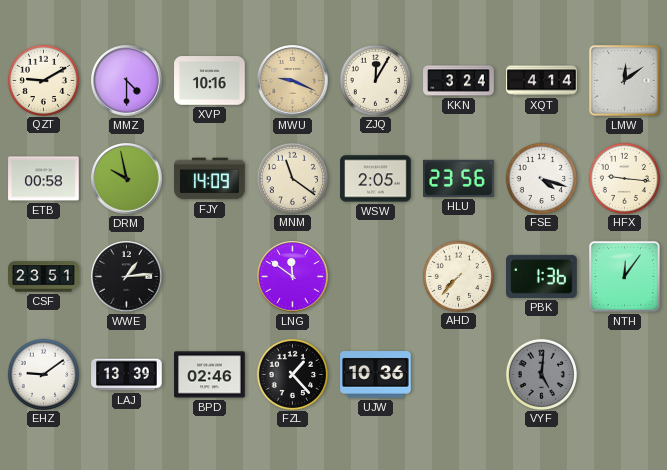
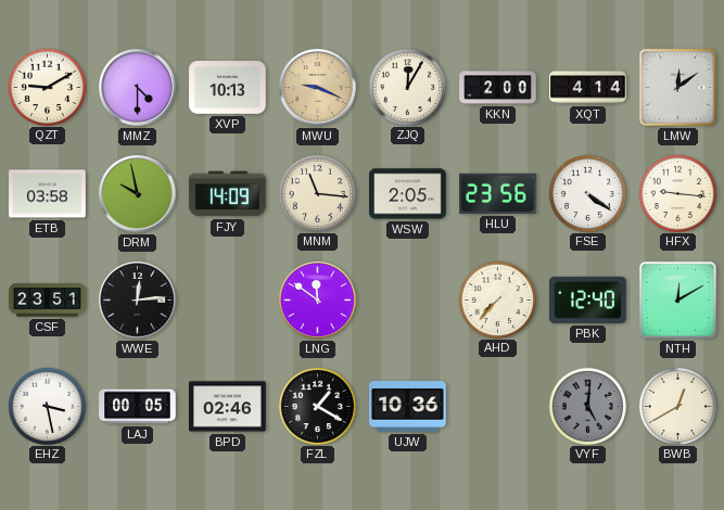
XVP: 10:16 -> 10:13
KKN: 3:24 -> 2:00
ETB: 00:58 -> 03:58
MNM: 11:21 -> 11:16
FSE: 4:18 -> 4:21
WWE: 1:14 -> 12:14
PBK: 1:36 -> 12:40
NTH: 12:06 -> 12:10
EHZ: 9:09 -> 3:28
LAJ: 13:39 -> 00:05
FZL: 1:23 -> 1:20
BWB: none -> 12:40
